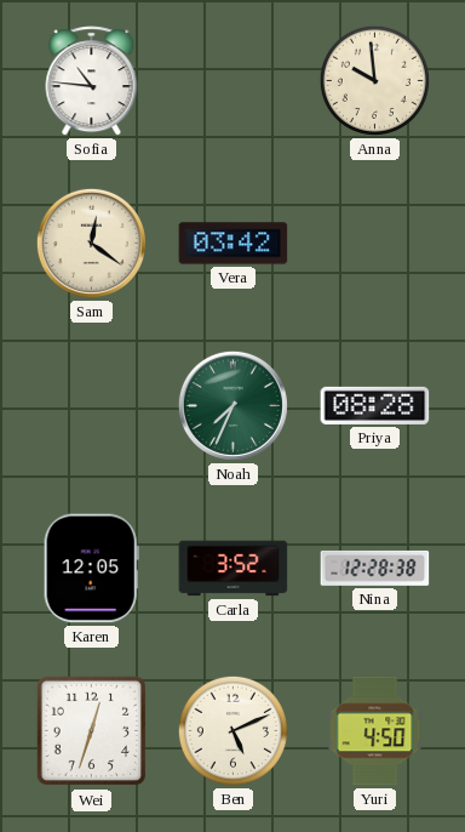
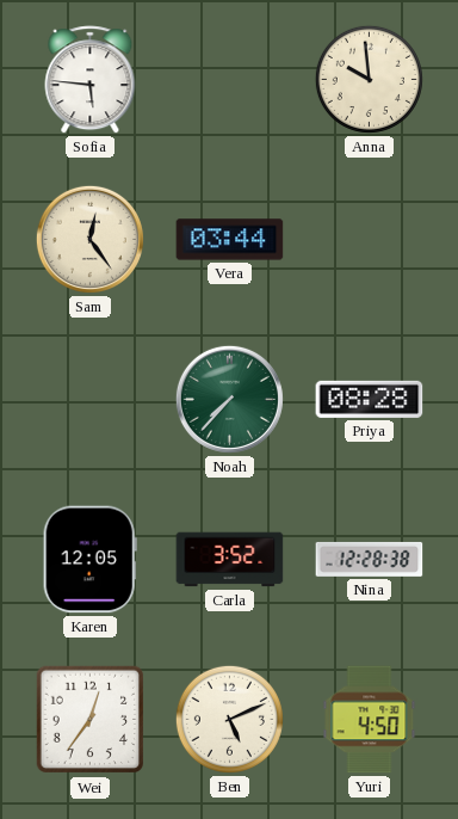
Sofia: 10:46 -> 5:46
Sam: 12:21 -> 12:24
Vera: 03:42 -> 03:44
Noah: 7:34 -> 7:37
Wei: 12:33 -> 12:36
